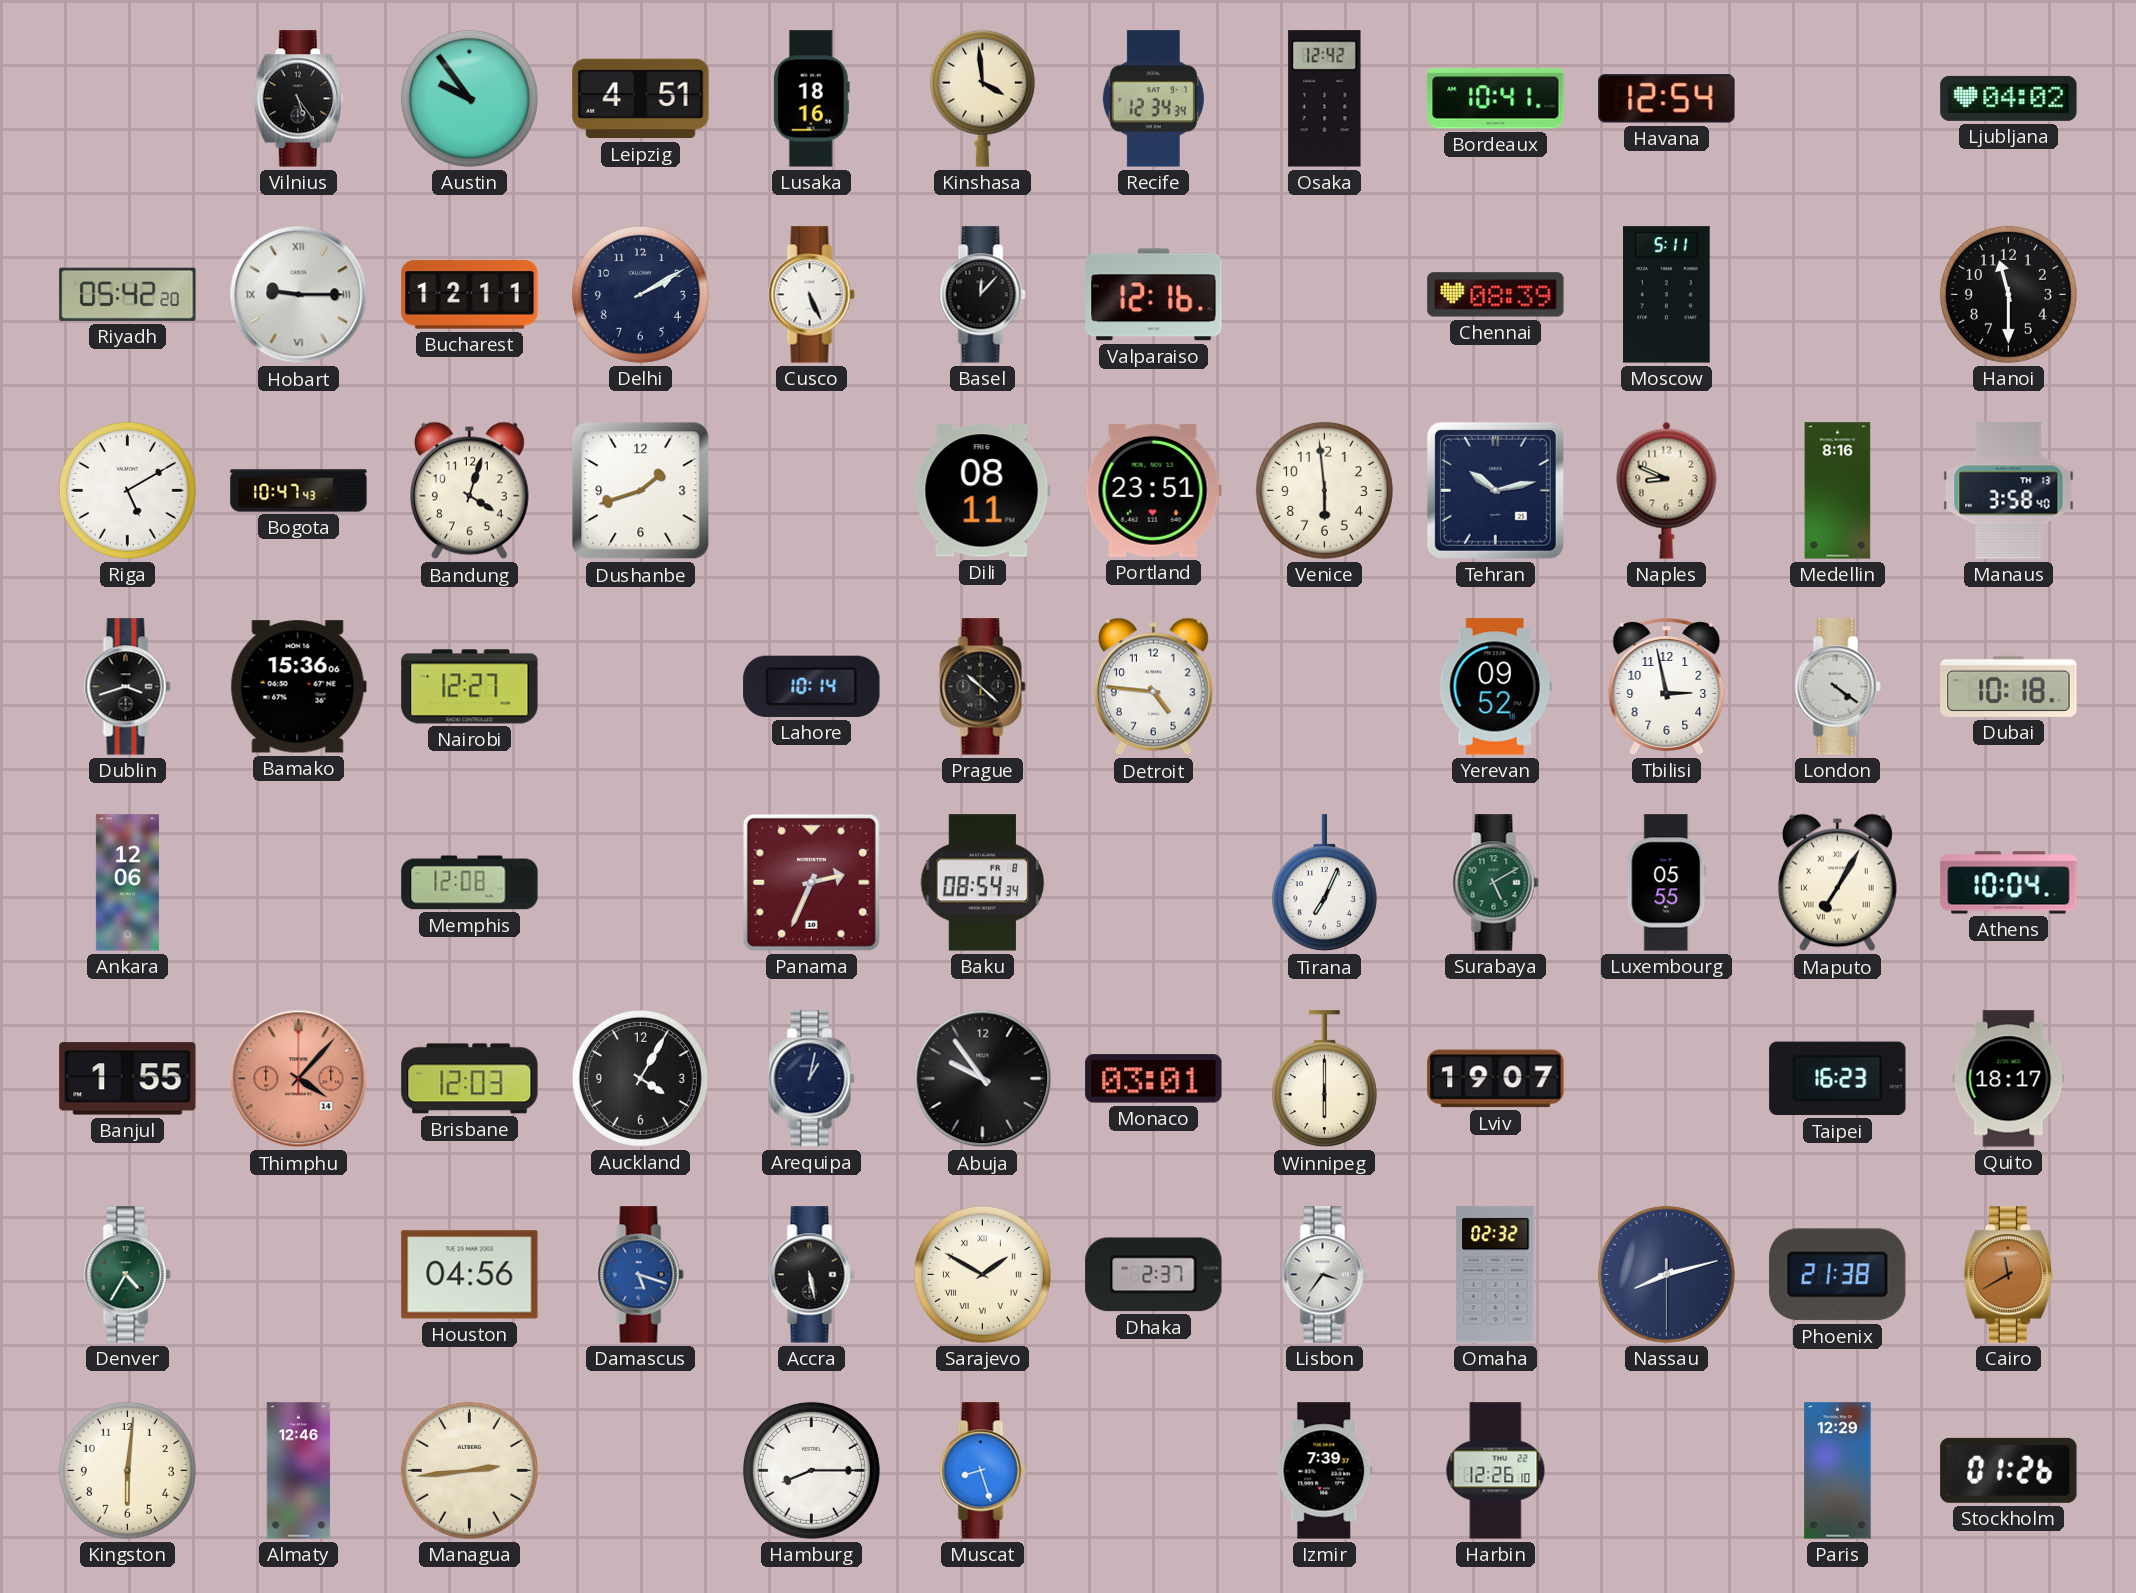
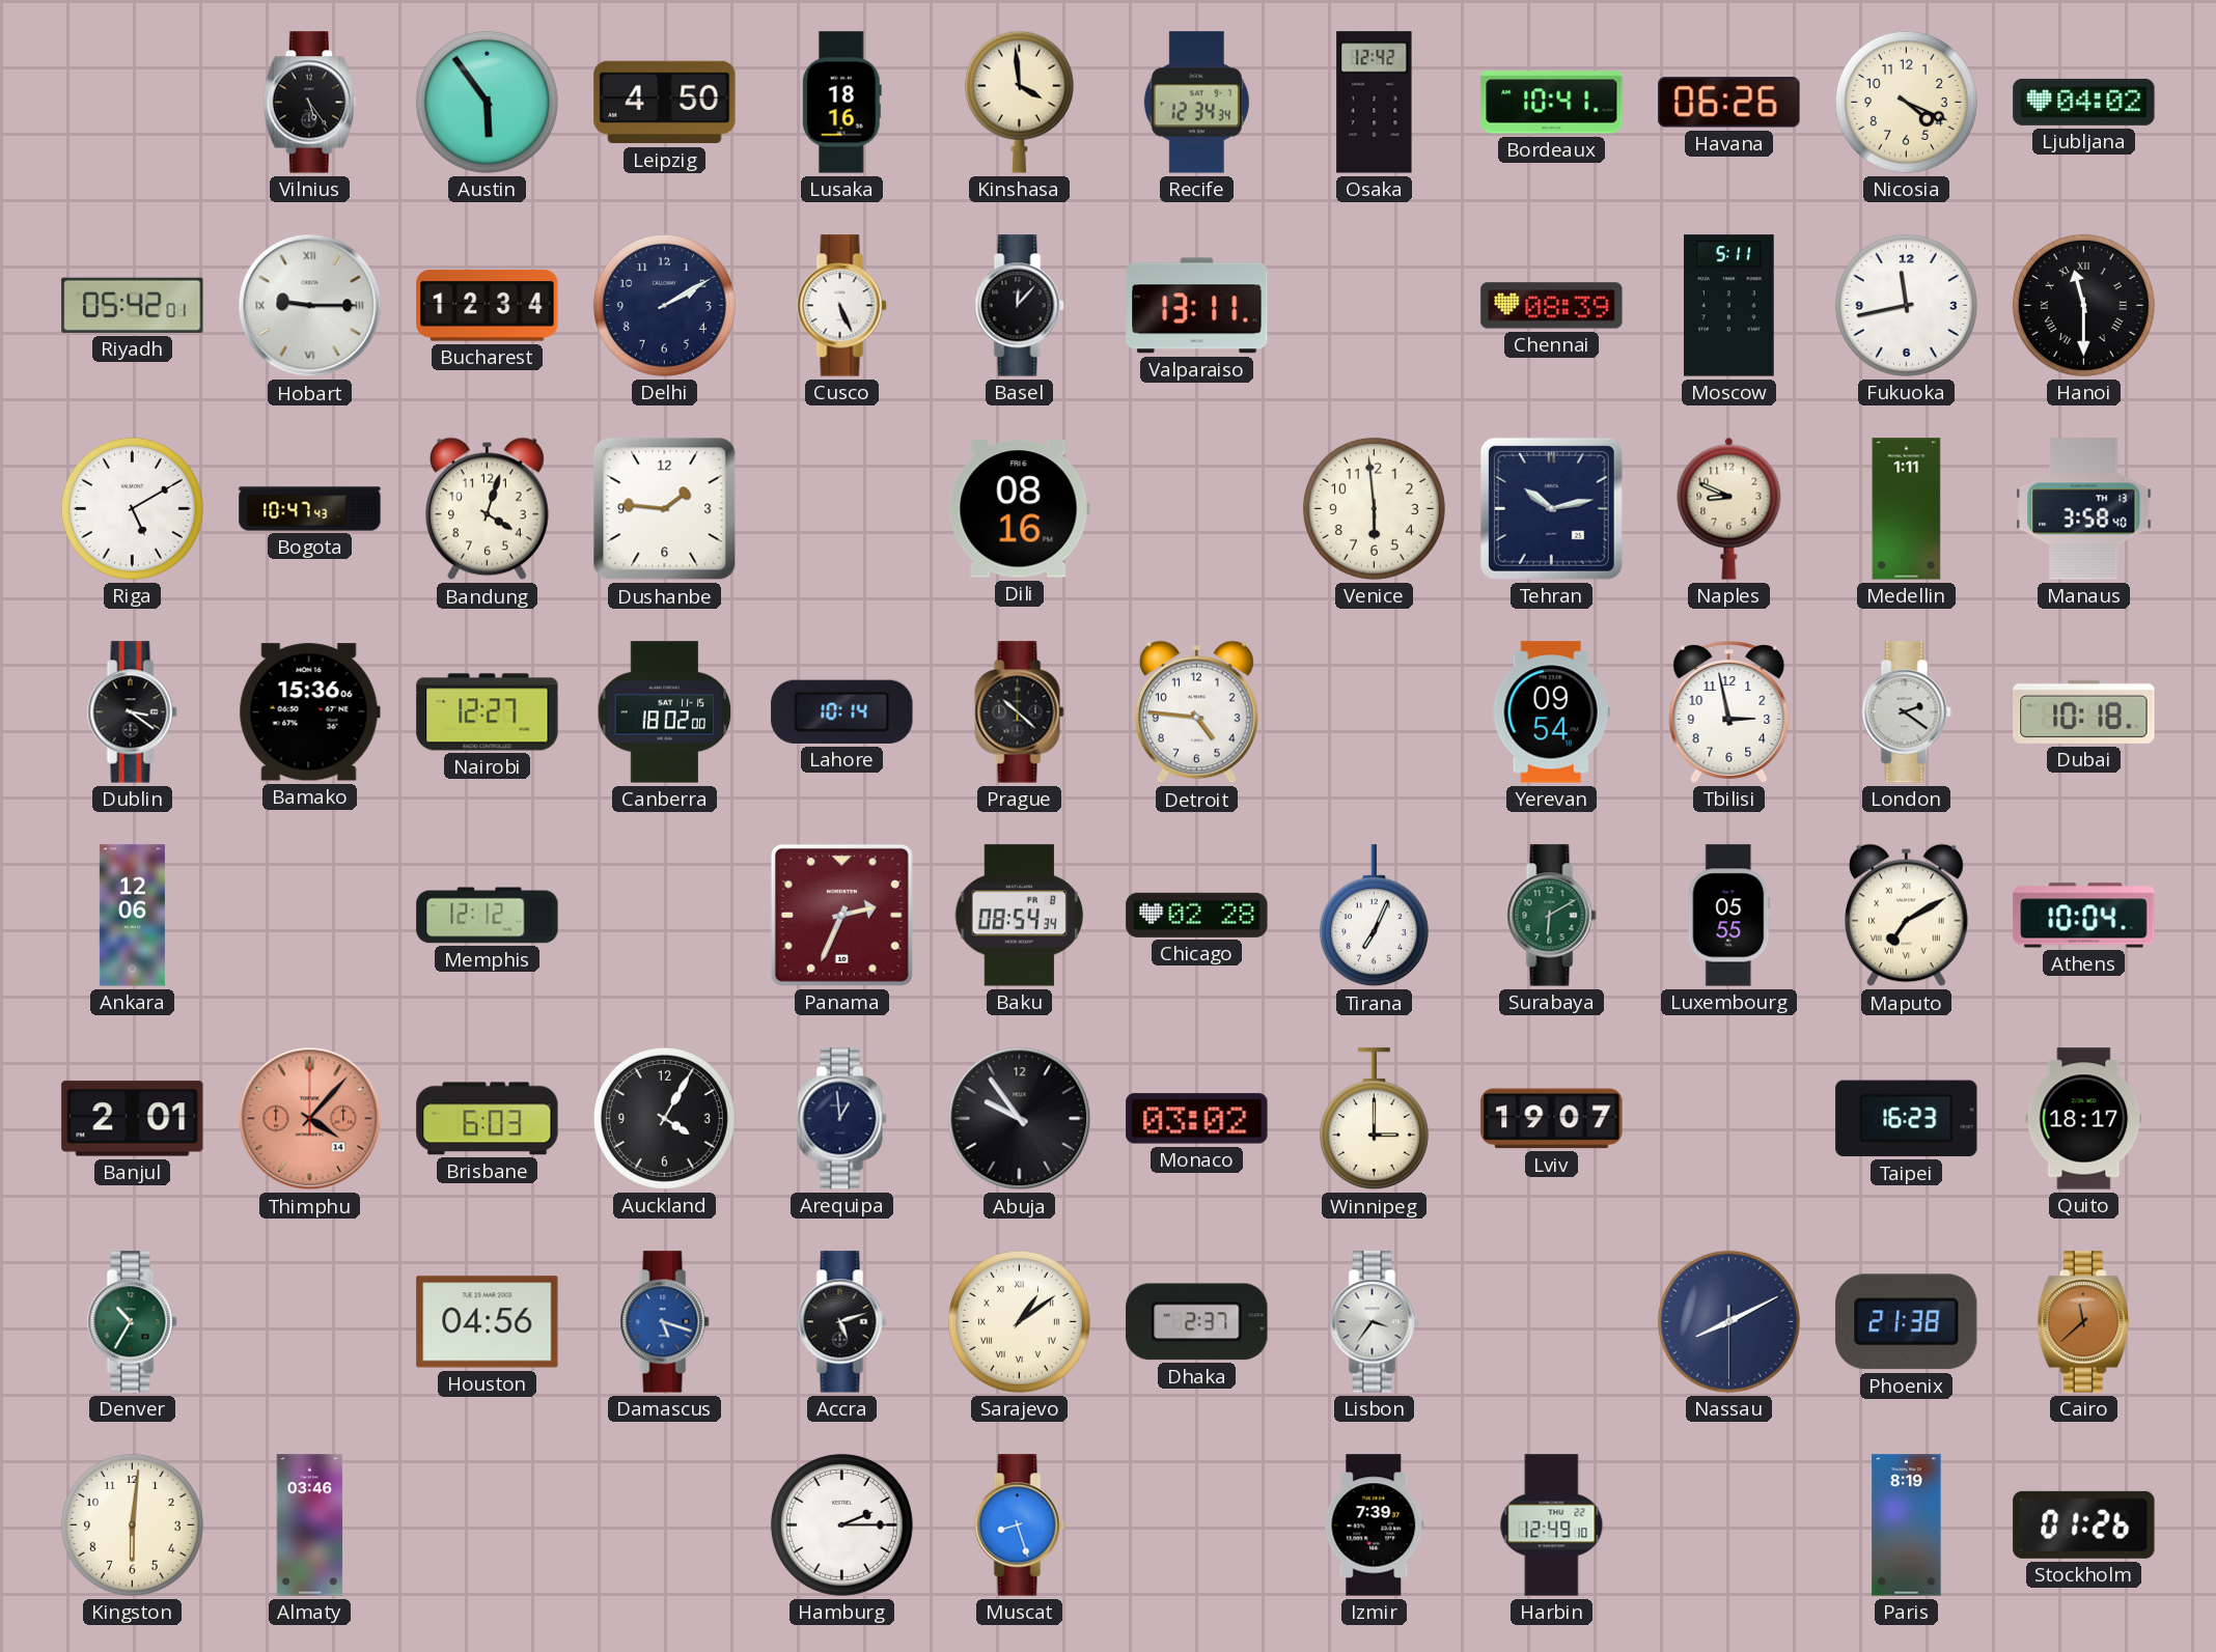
Austin: 9:54 -> 5:54
Leipzig: 4:51 -> 4:50
Havana: 12:54 -> 06:26
Nicosia: none -> 4:19
Riyadh: 05:42:20 -> 05:42:01
Bucharest: 12:11 -> 12:34
Valparaiso: 12:16 -> 13:11
Fukuoka: none -> 11:43
Hanoi numerals: Arabic -> Roman
Dushanbe: 1:42 -> 1:46
Dili: 08:11 -> 08:16
Portland: 23:51 -> none
Medellin: 8:16 -> 1:11
Dublin: 3:42 -> 3:21
Canberra: none -> 18:02
Yerevan: 09:52 -> 09:54
London: 4:21 -> 2:21
Memphis: 12:08 -> 12:12
Chicago: none -> 02:28
Surabaya: 5:10 -> 6:10
Maputo: 7:05 -> 7:10
Banjul: 1:55 -> 2:01
Brisbane: 12:03 -> 6:03
Arequipa: 1:02 -> 12:59
Monaco: 03:01 -> 03:02
Winnipeg: 6:00 -> 3:00
Denver: 4:35 -> 10:35
Accra: 5:28 -> 5:12
Sarajevo: 1:50 -> 1:09
Omaha: 02:32 -> none
Nassau: 8:12 -> 8:10
Cairo: 11:40 -> 11:38
Almaty: 12:46 -> 03:46
Managua: 2:44 -> none
Hamburg: 8:15 -> 2:15
Harbin: 12:26 -> 12:49
Paris: 12:29 -> 8:19
